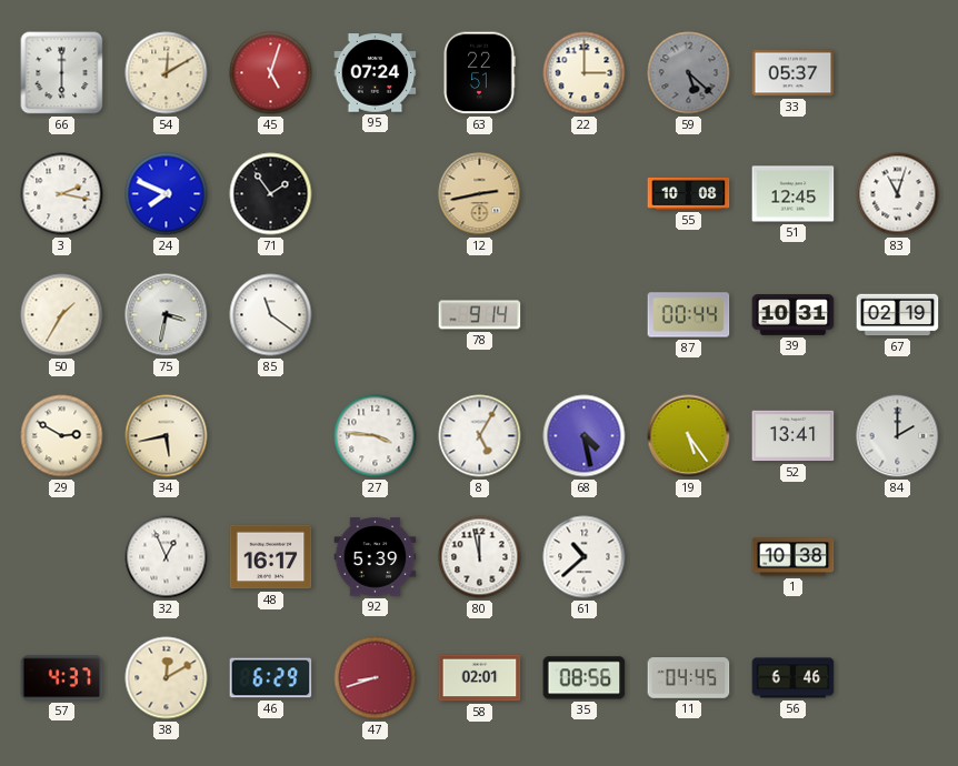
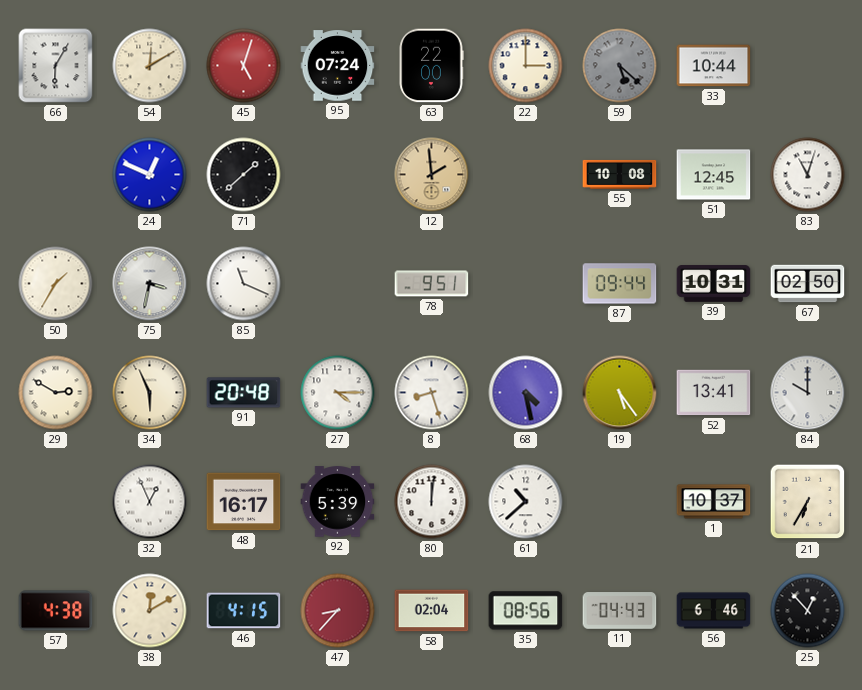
66: 6:00 -> 6:05
63: 22:51 -> 22:00
33: 05:37 -> 10:44
3: 2:17 -> none
24: 7:49 -> 12:49
71: 1:54 -> 1:38
12: 2:43 -> 1:59
85: 11:21 -> 11:19
78: 9:14 -> 9:51
87: 00:44 -> 09:44
67: 02:19 -> 02:50
34: 5:43 -> 5:56
91: none -> 20:48
27: 3:46 -> 4:15
8: 5:05 -> 8:27
84: 2:00 -> 10:00
80: 11:58 -> 12:01
1: 10:38 -> 10:37
21: none -> 6:35
57: 4:37 -> 4:38
46: 6:29 -> 4:15
47: 8:42 -> 8:37
58: 02:01 -> 02:04
11: 04:45 -> 04:43
25: none -> 12:53
